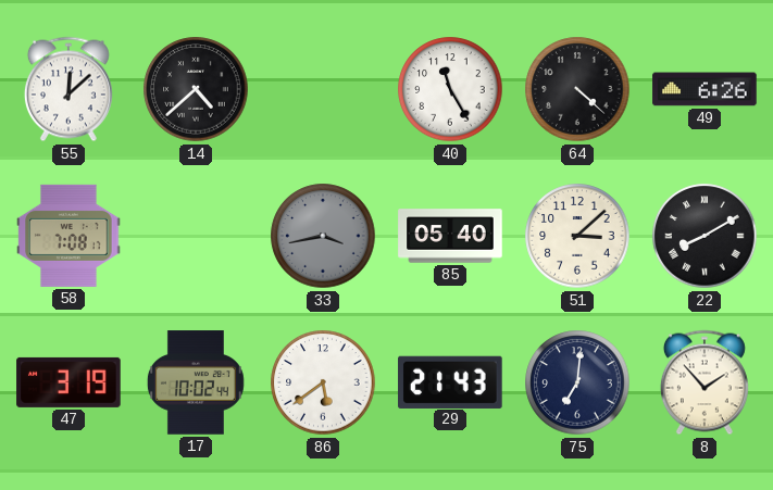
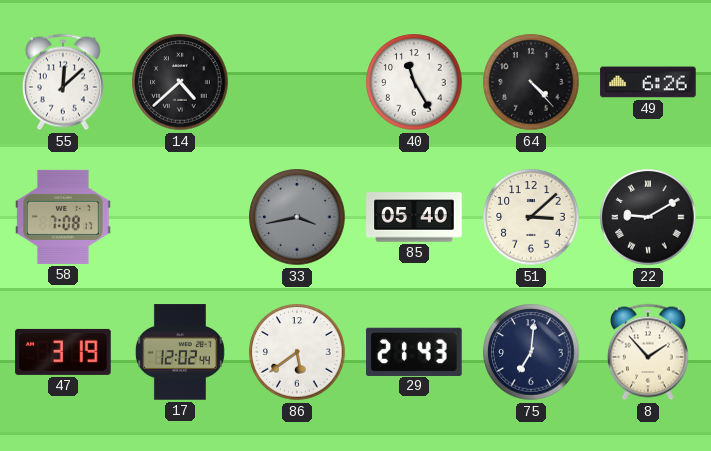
64: 4:22 -> 4:23
22: 8:10 -> 9:10
17: 10:02 -> 12:02
